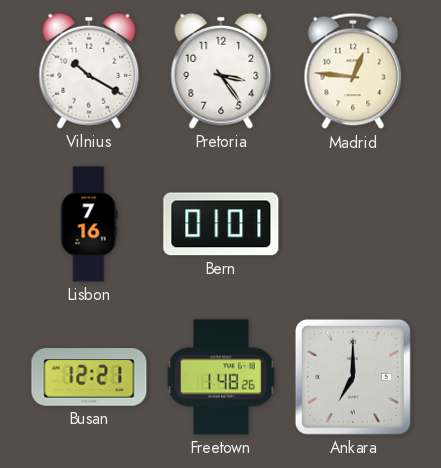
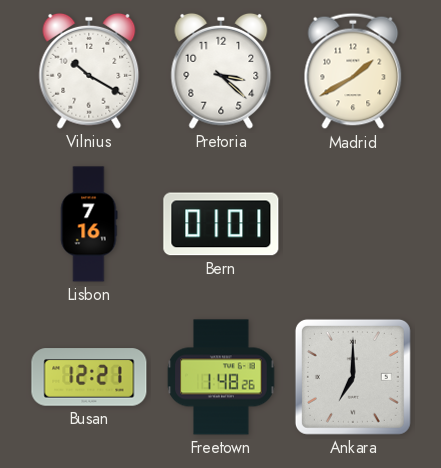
Pretoria: 3:24 -> 3:22
Madrid: 12:46 -> 1:40
